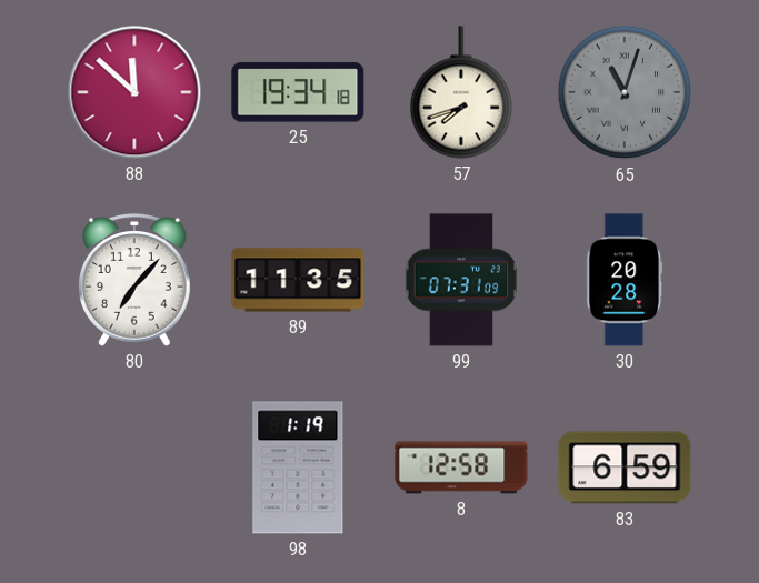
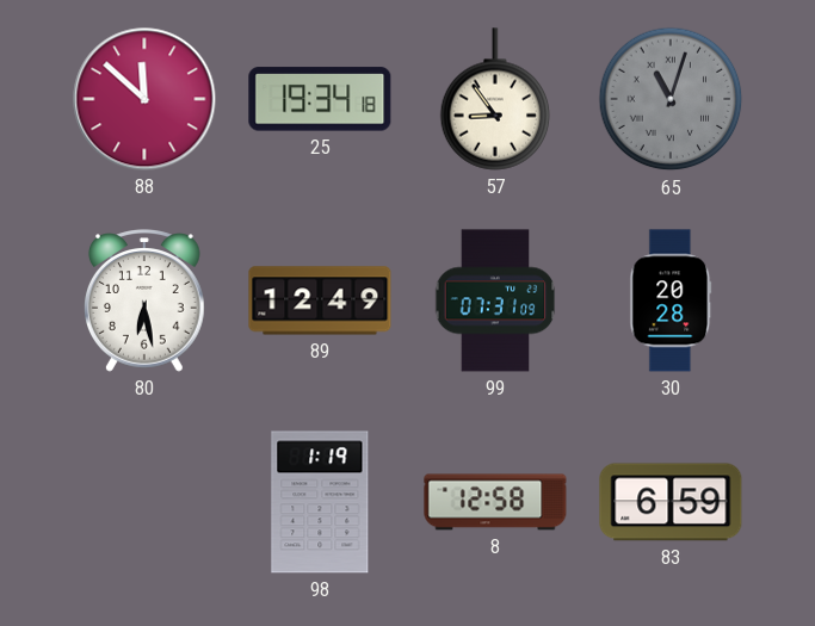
57: 7:42 -> 8:54
80: 7:07 -> 6:28
89: 11:35 -> 12:49
